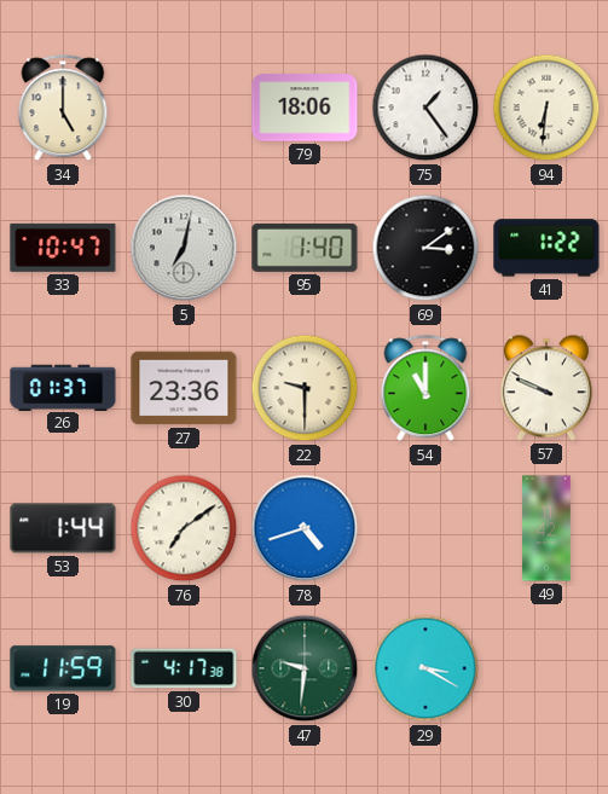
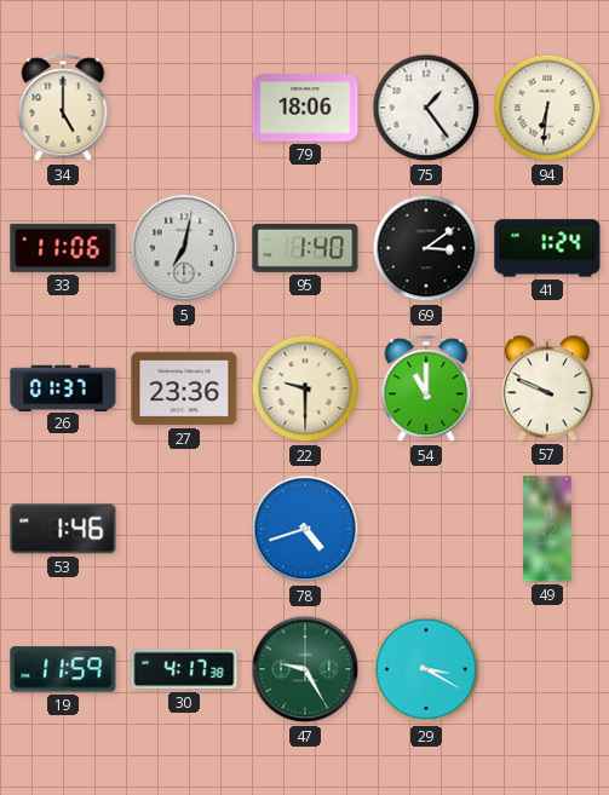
33: 10:47 -> 11:06
41: 1:22 -> 1:24
53: 1:44 -> 1:46
76: 7:09 -> none
47: 9:31 -> 9:25
